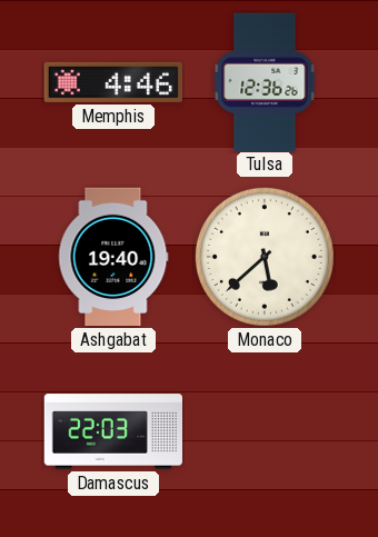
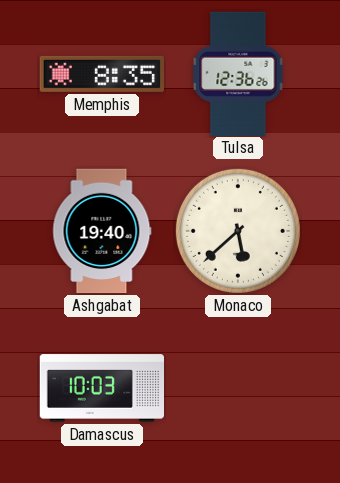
Memphis: 4:46 -> 8:35
Damascus: 22:03 -> 10:03
